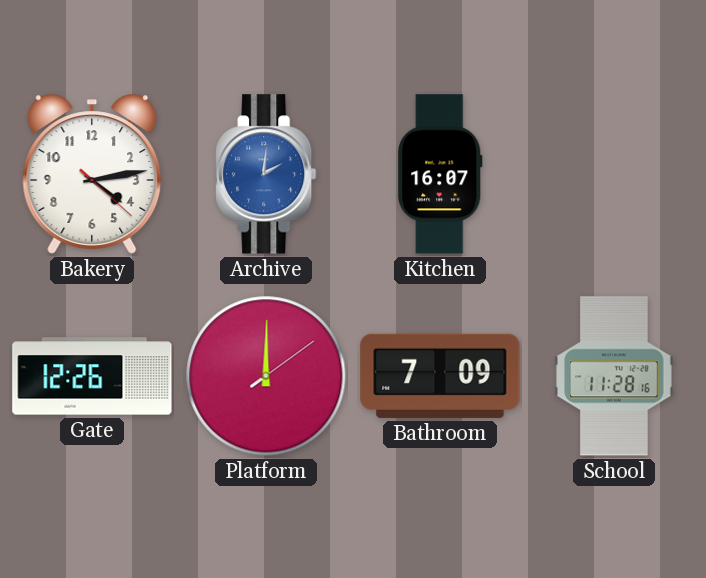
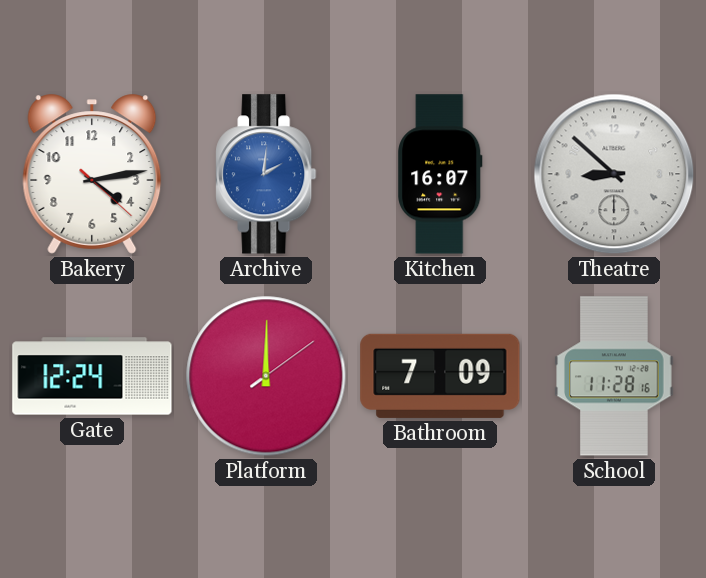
Theatre: none -> 8:52
Gate: 12:26 -> 12:24
